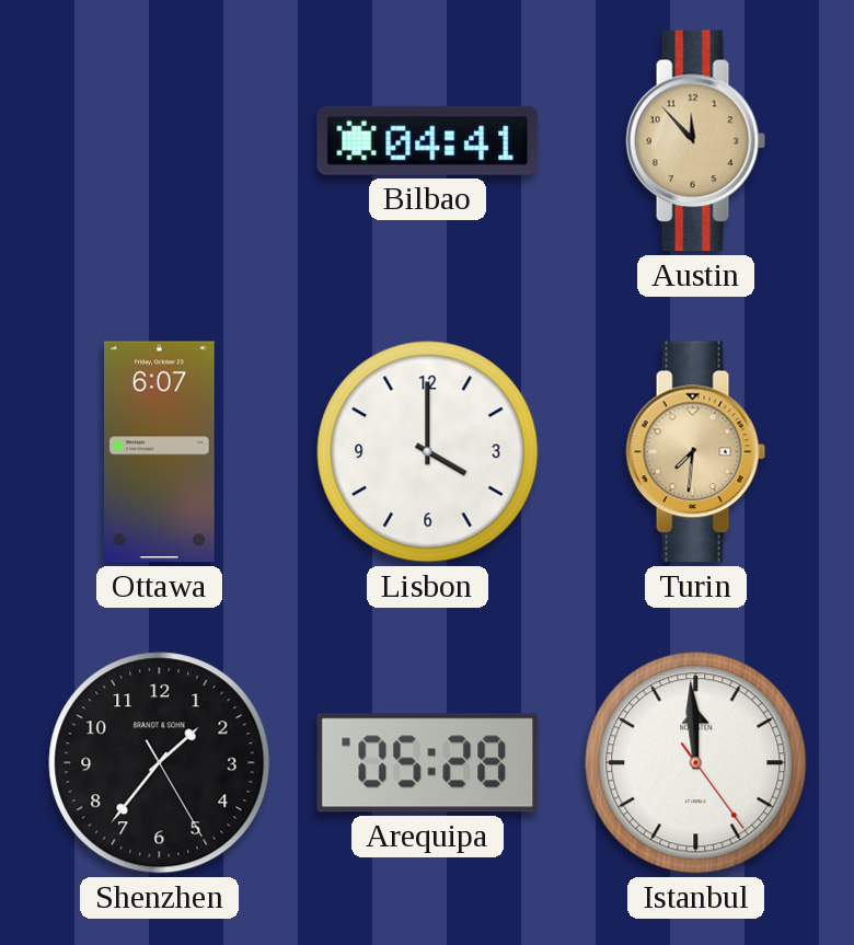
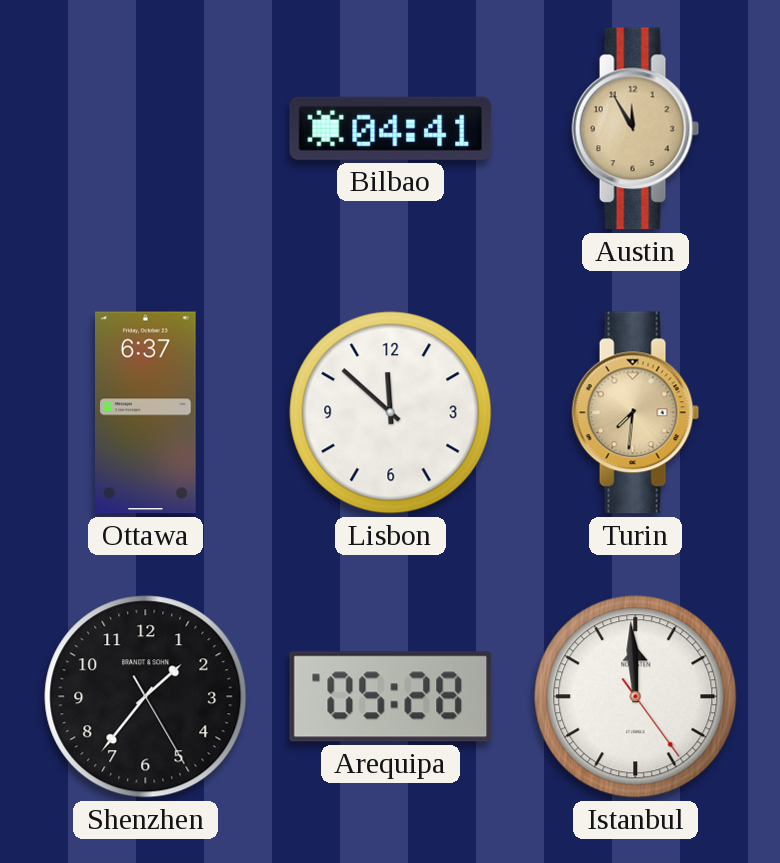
Austin: 11:53 -> 11:55
Ottawa: 6:07 -> 6:37
Lisbon: 4:00 -> 11:52
